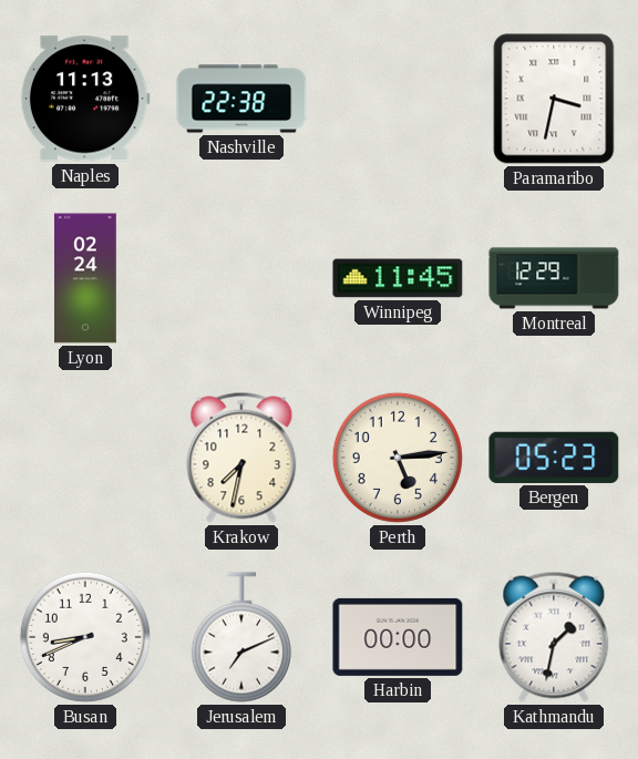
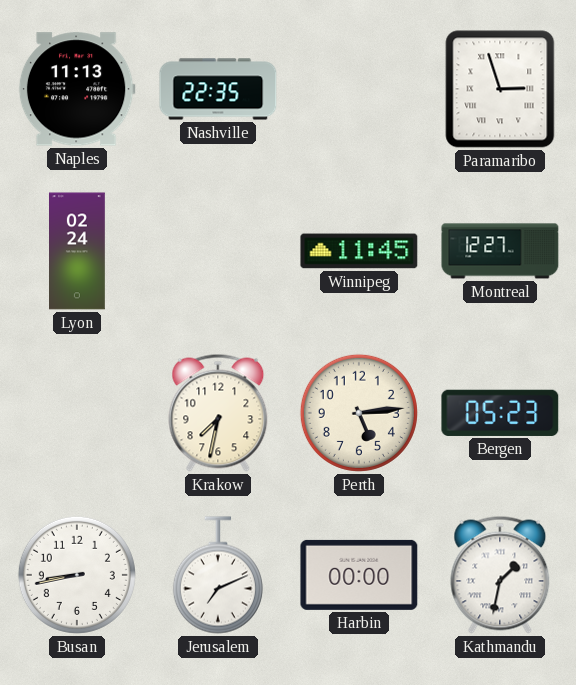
Nashville: 22:38 -> 22:35
Paramaribo: 3:32 -> 2:57
Montreal: 12:29 -> 12:27
Busan: 8:41 -> 8:43
